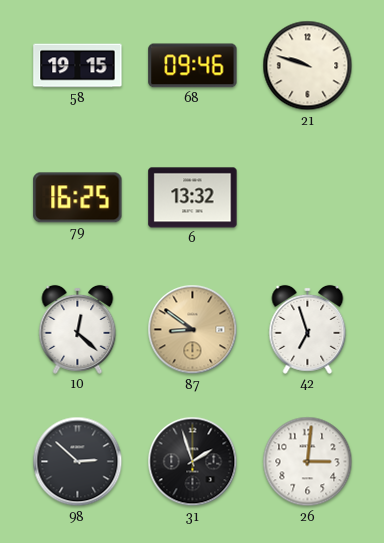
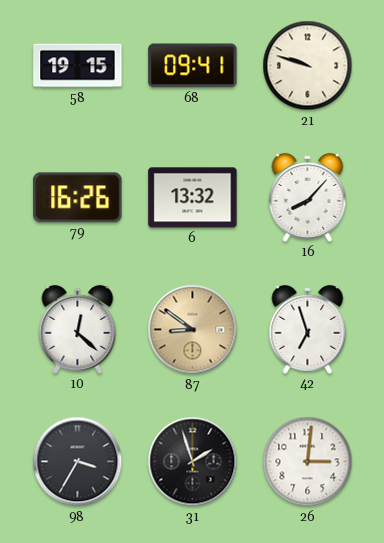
68: 09:46 -> 09:41
79: 16:25 -> 16:26
16: none -> 8:07
98: 2:52 -> 3:35
